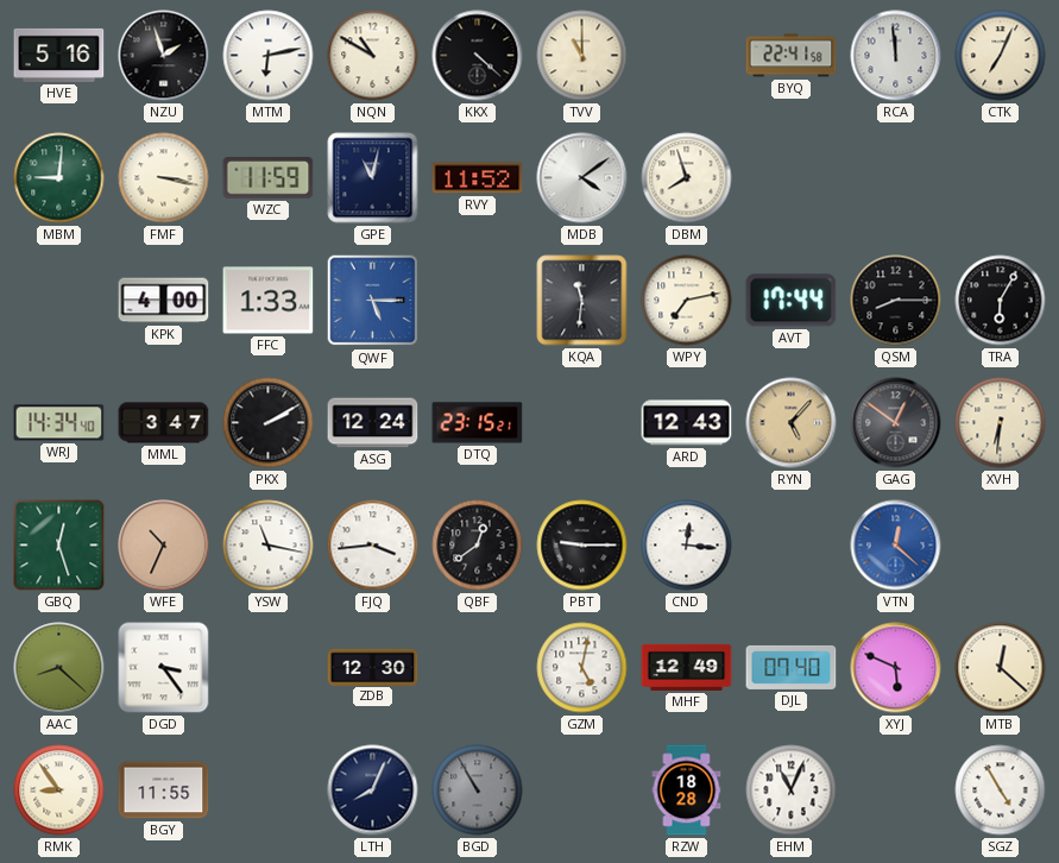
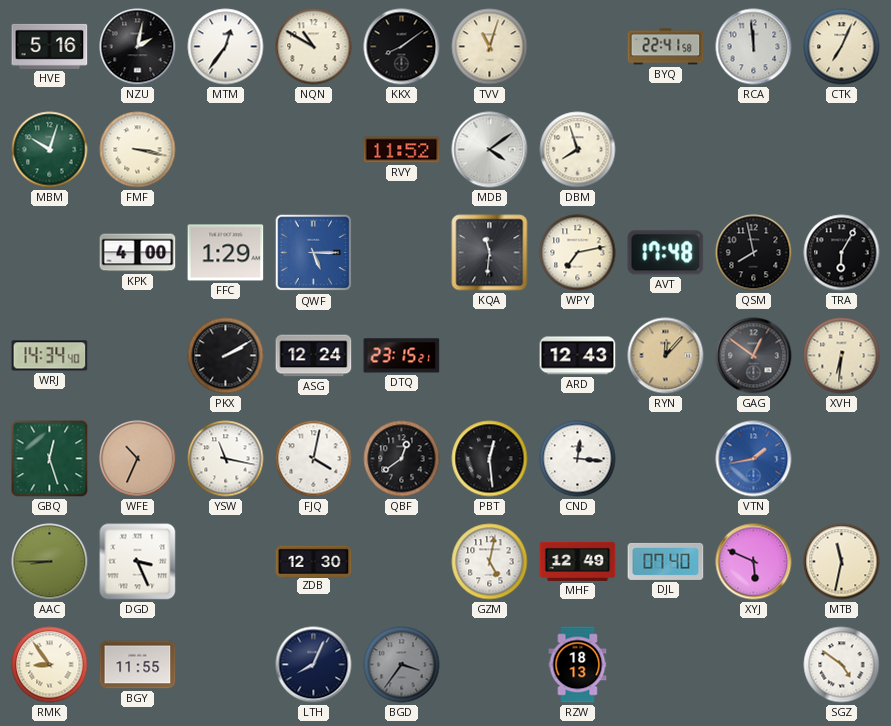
NZU: 1:57 -> 2:02
MTM: 6:13 -> 12:36
KKX: 4:22 -> 8:09
TVV: 11:00 -> 11:03
MBM: 9:01 -> 10:03
WZC: 11:59 -> none
GPE: 11:02 -> none
FFC: 1:33 -> 1:29
AVT: 17:44 -> 17:48
QSM: 8:15 -> 7:58
MML: 3:47 -> none
RYN: 5:07 -> 12:07
FJQ: 3:44 -> 4:02
PBT: 9:15 -> 12:29
VTN: 12:22 -> 1:43
AAC: 8:22 -> 8:45
DGD: 3:24 -> 3:26
MTB: 12:22 -> 11:32
BGD: 10:55 -> 3:36
RZW: 18:28 -> 18:13
EHM: 11:04 -> none
SGZ: 4:55 -> 4:51
